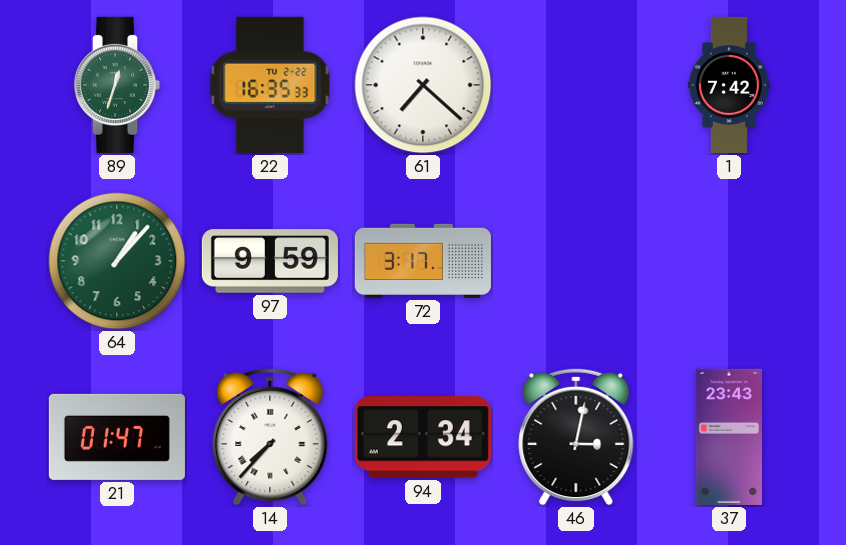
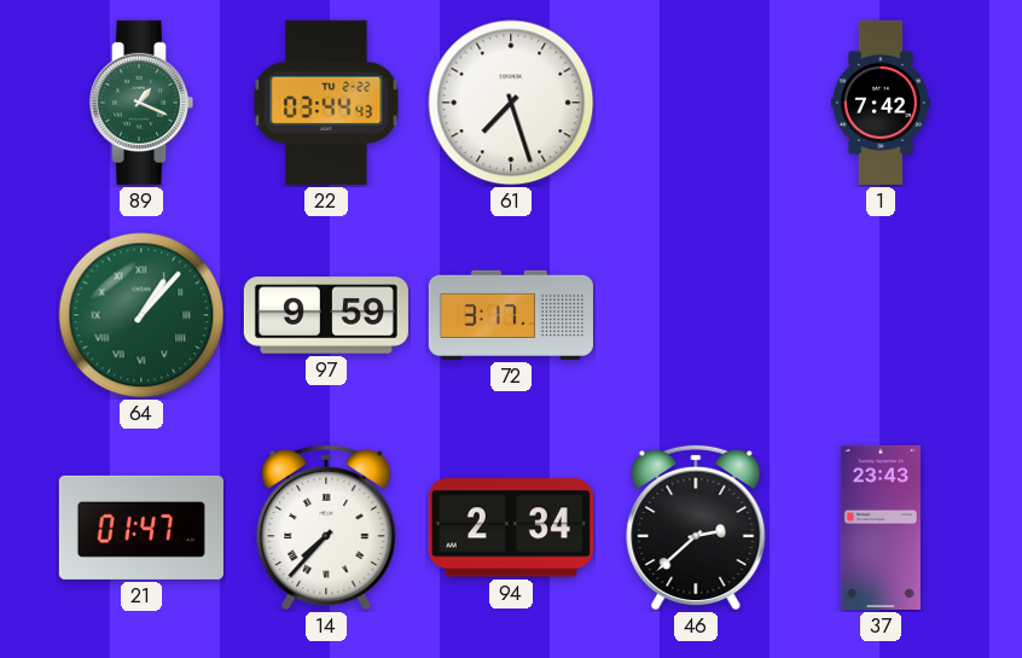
89: 12:33 -> 1:19
22: 16:35 -> 03:44
61: 7:22 -> 7:27
64 numerals: Arabic -> Roman
46: 3:02 -> 2:38
